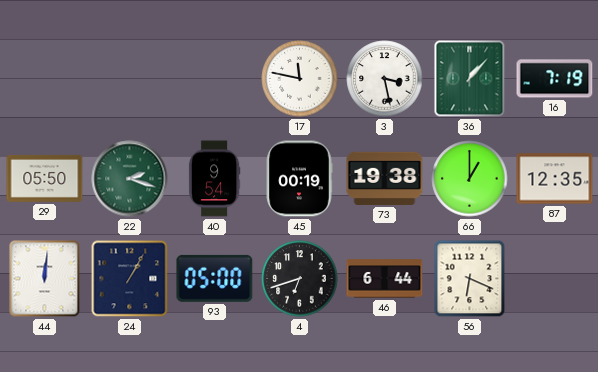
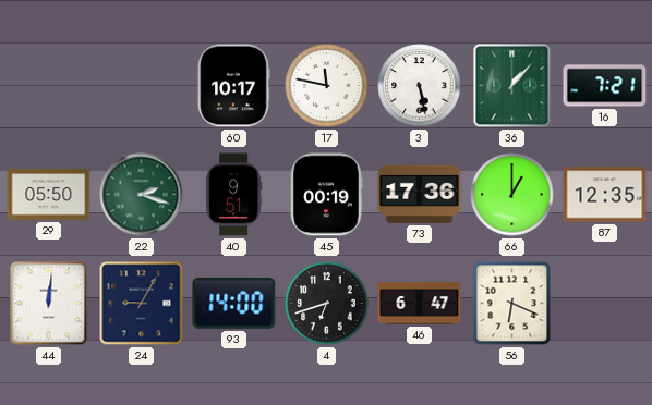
60: none -> 10:17
3: 3:28 -> 5:28
16: 7:19 -> 7:21
40: 9:54 -> 9:51
73: 19:38 -> 17:36
24: 1:05 -> 9:05
93: 05:00 -> 14:00
46: 6:44 -> 6:47
